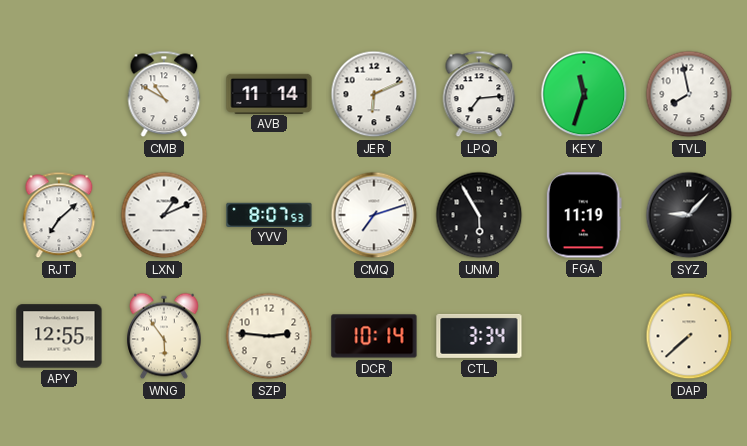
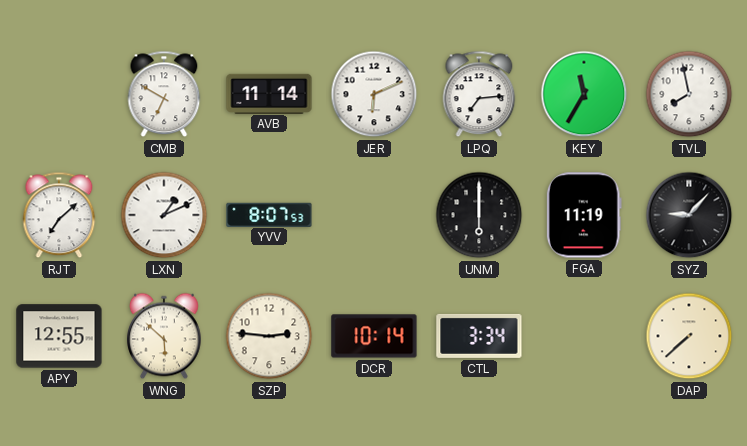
CMB: 10:50 -> 6:50
KEY: 11:33 -> 11:35
CMQ: 7:12 -> none
UNM: 5:55 -> 6:00
WNG: 5:54 -> 5:52
